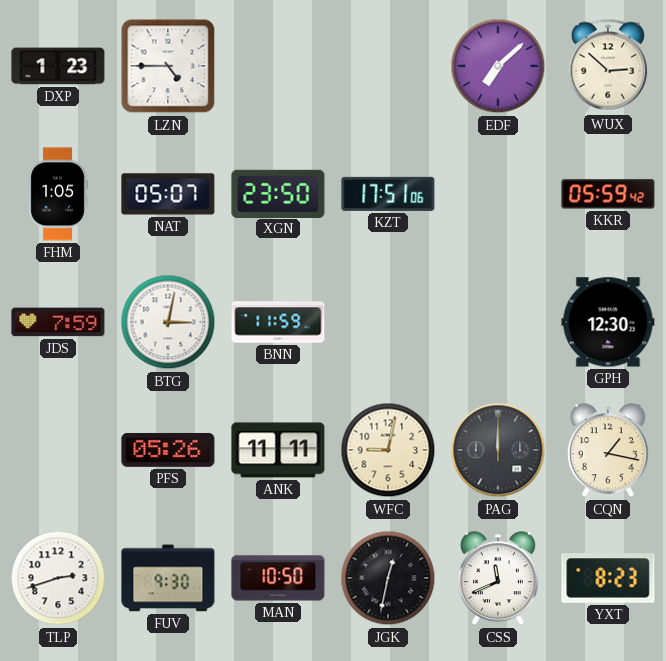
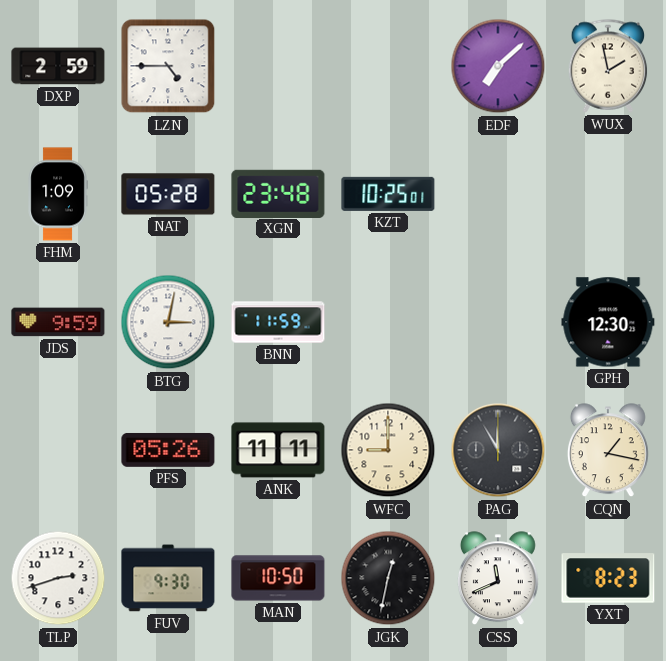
DXP: 1:23 -> 2:59
WUX: 2:52 -> 1:58
FHM: 1:05 -> 1:09
NAT: 05:07 -> 05:28
XGN: 23:50 -> 23:48
KZT: 17:51 -> 10:25
KKR: 05:59 -> none
JDS: 7:59 -> 9:59
WFC: 9:02 -> 9:00
PAG: 12:00 -> 11:55
